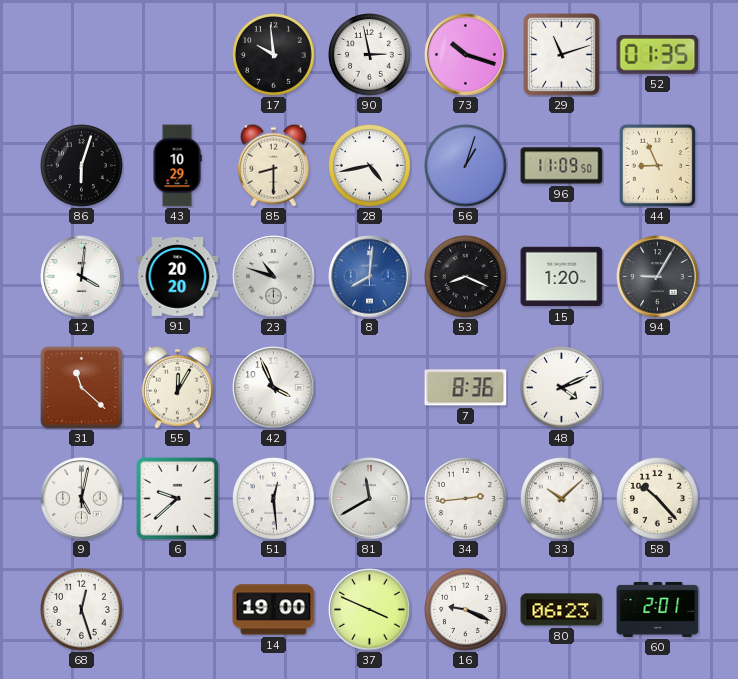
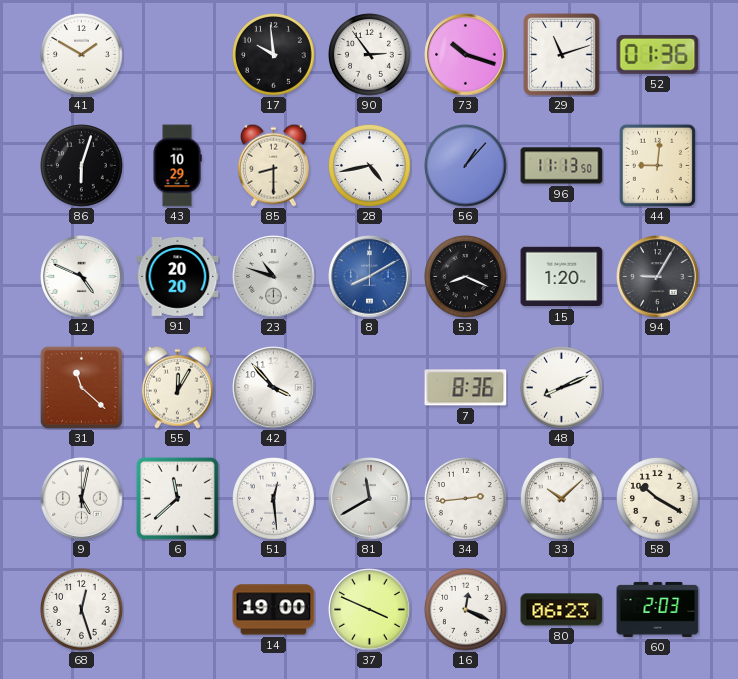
41: none -> 1:50
90: 2:58 -> 2:54
52: 01:35 -> 01:36
56: 1:03 -> 1:07
96: 11:09 -> 11:13
44: 8:56 -> 9:01
12: 4:01 -> 4:49
8: 8:01 -> 8:10
42: 3:56 -> 3:53
48: 4:11 -> 8:11
6: 9:38 -> 11:38
58: 10:23 -> 10:20
16: 9:19 -> 12:19
60: 2:01 -> 2:03
